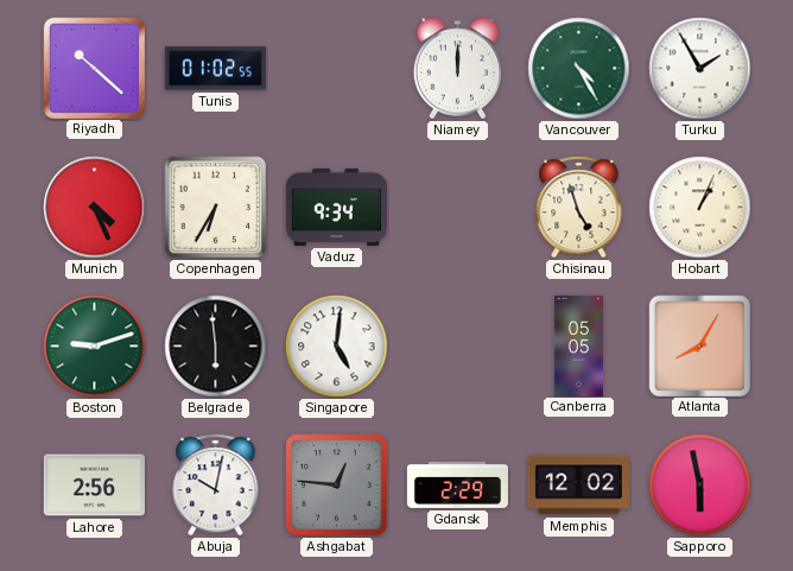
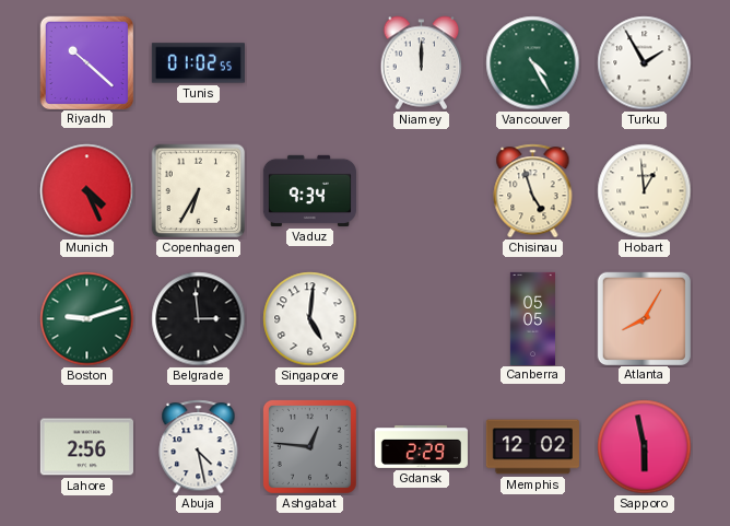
Hobart: 1:04 -> 12:59
Belgrade: 5:59 -> 2:59
Abuja: 10:02 -> 4:28
